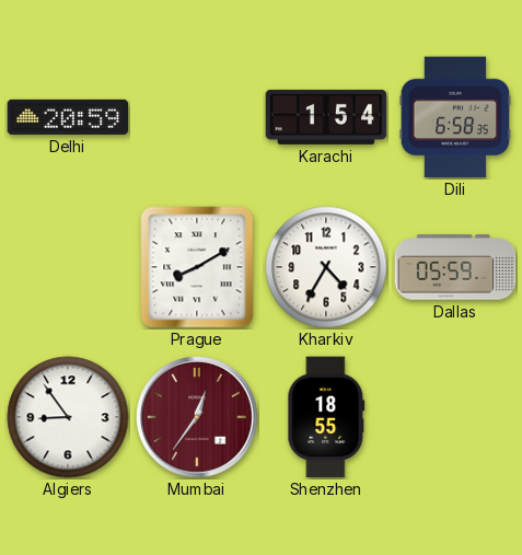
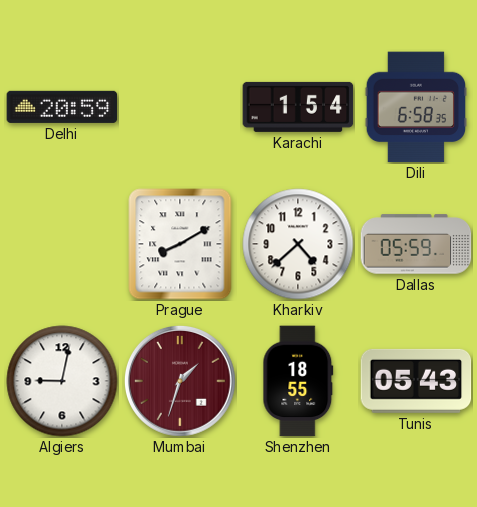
Kharkiv: 4:35 -> 4:38
Algiers: 8:54 -> 9:02
Mumbai: 12:36 -> 1:33
Tunis: none -> 05:43
